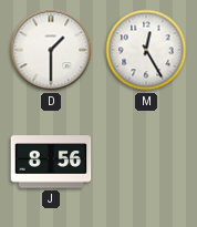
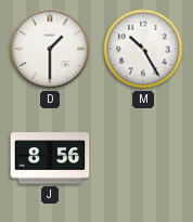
M: 12:25 -> 10:25
